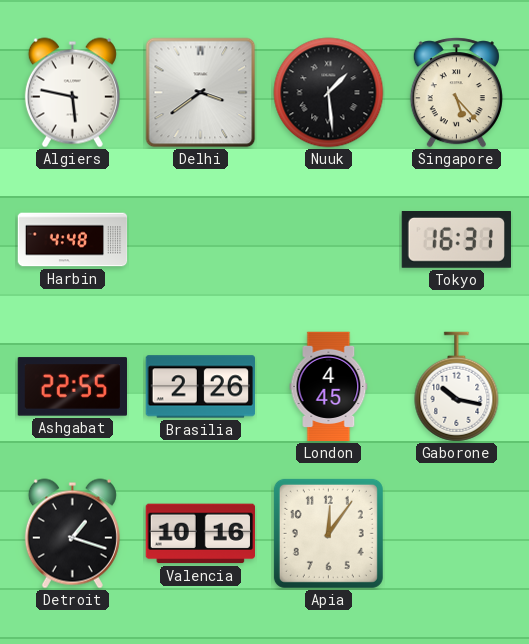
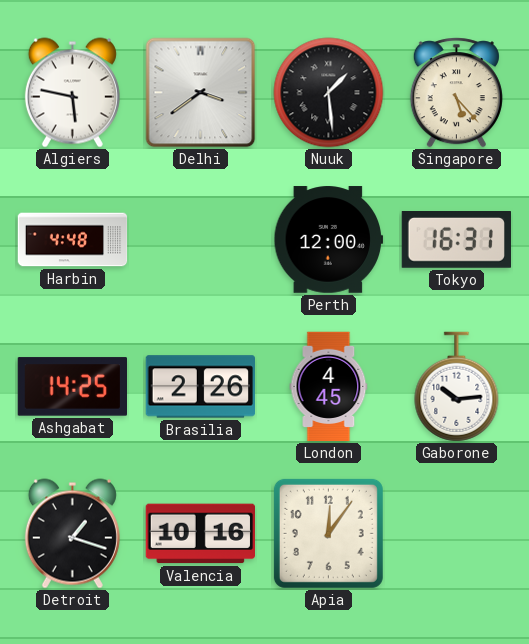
Perth: none -> 12:00
Ashgabat: 22:55 -> 14:25
Gaborone: 10:17 -> 10:14
